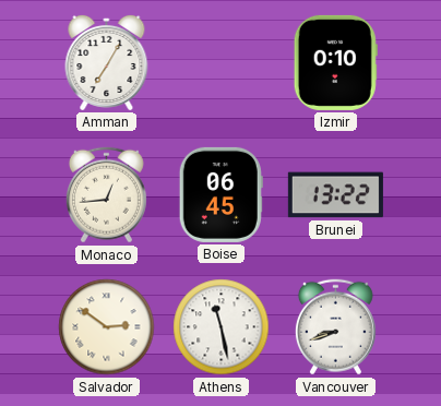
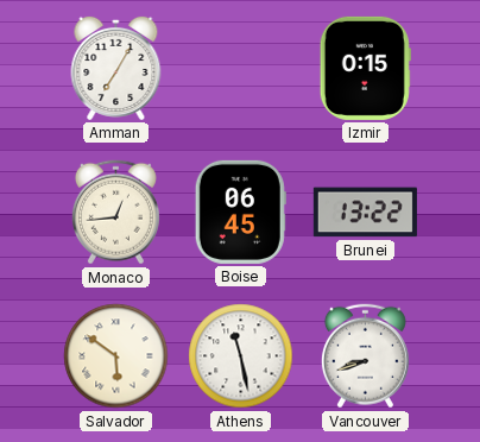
Izmir: 0:10 -> 0:15
Salvador: 2:51 -> 5:51
